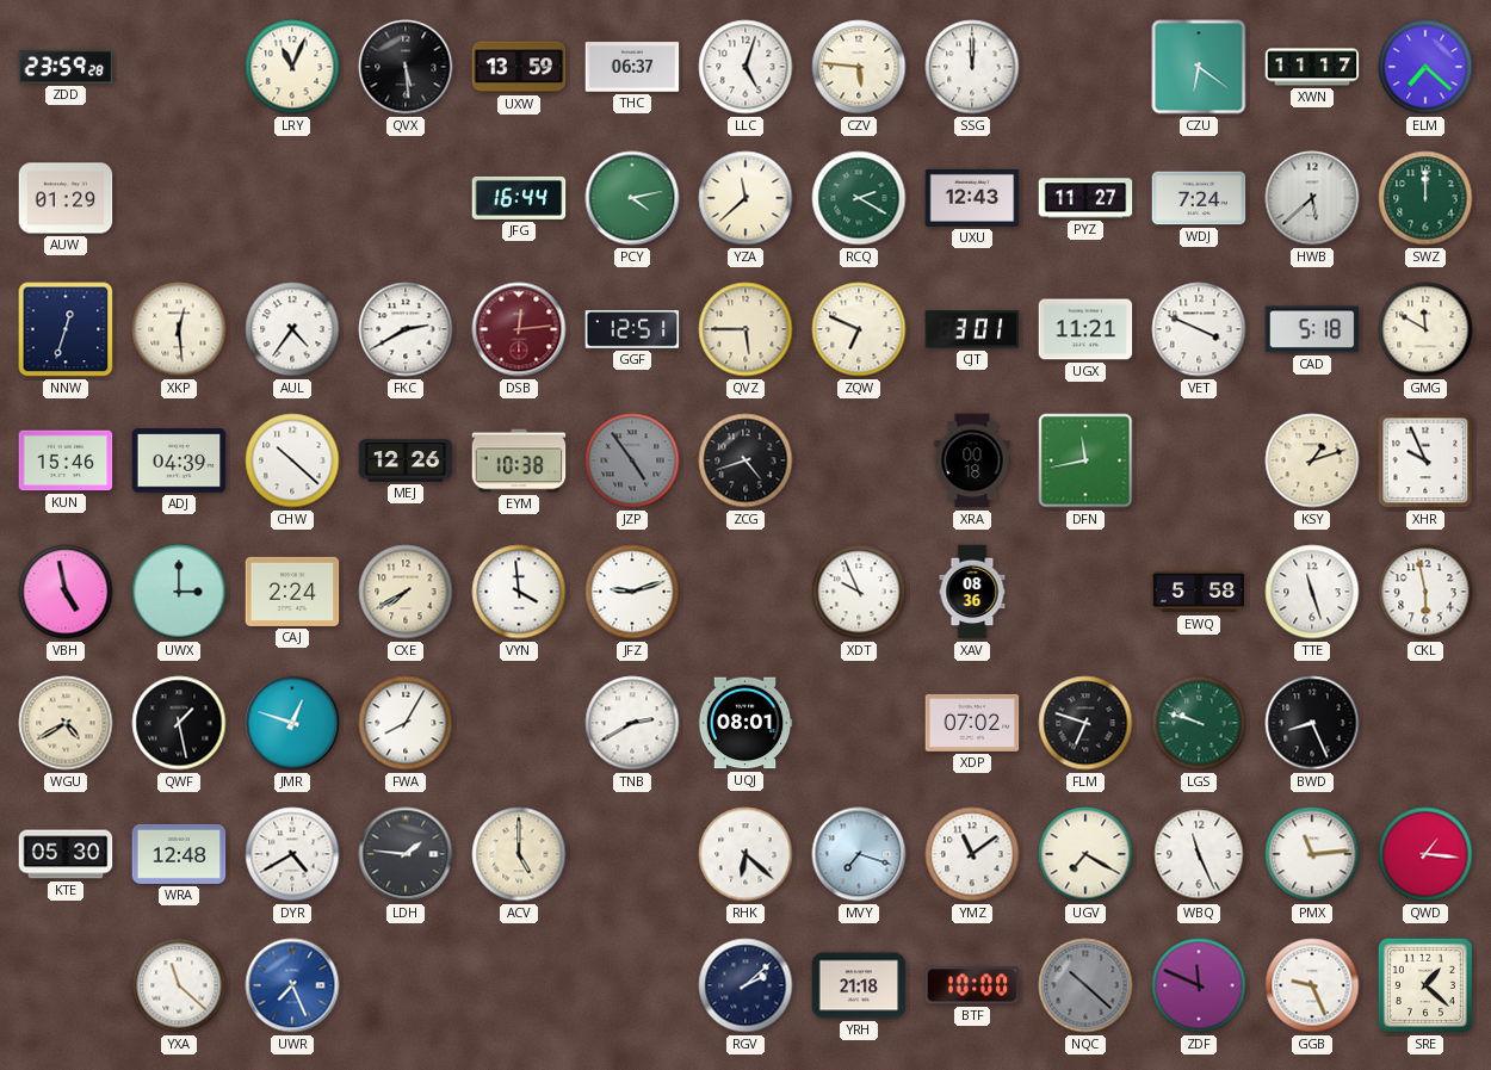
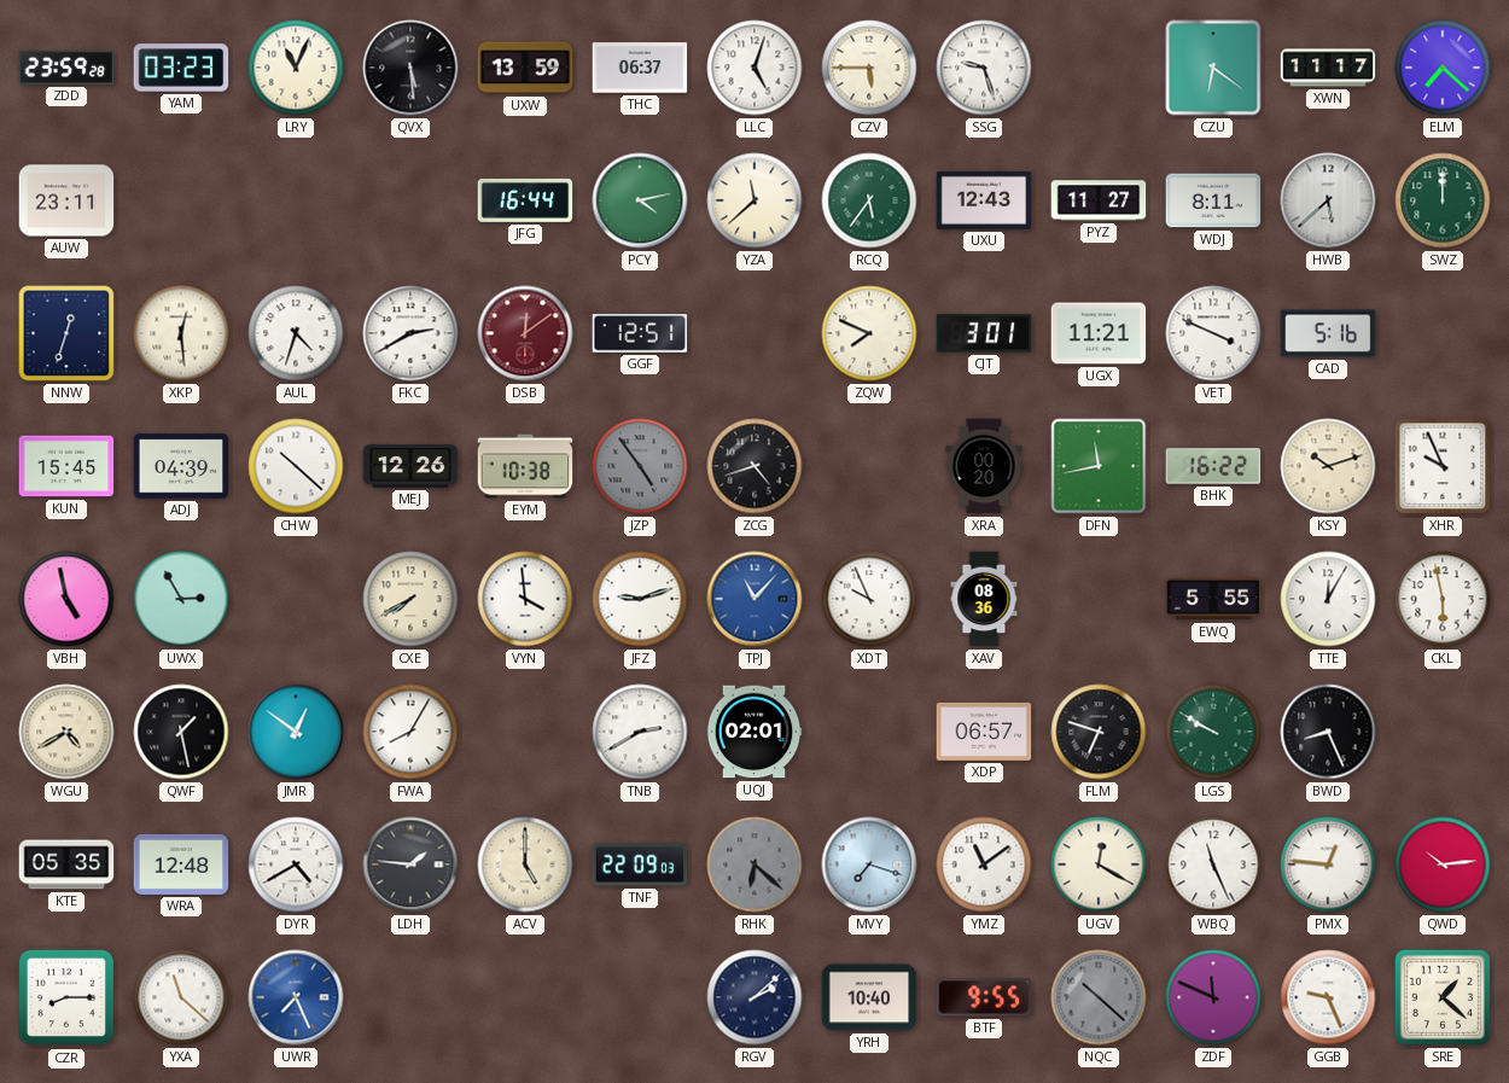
YAM: none -> 03:23
CZV: 5:46 -> 5:45
SSG: 12:00 -> 9:27
AUW: 01:29 -> 23:11
RCQ: 2:20 -> 5:36
WDJ: 7:24 -> 8:11
AUL: 4:36 -> 4:33
DSB: 12:14 -> 12:09
QVZ: 5:45 -> none
ZQW: 6:49 -> 7:49
CAD: 5:18 -> 5:16
GMG: 11:50 -> none
KUN: 15:46 -> 15:45
XRA: 00:18 -> 00:20
BHK: none -> 16:22
KSY: 1:12 -> 10:12
UWX: 3:00 -> 2:55
CAJ: 2:24 -> none
TPJ: none -> 11:07
EWQ: 5:58 -> 5:55
TTE: 11:27 -> 12:05
JMR: 12:48 -> 12:51
UQJ: 08:01 -> 02:01
XDP: 07:02 -> 06:57
LGS: 9:48 -> 9:50
KTE: 05:30 -> 05:35
TNF: none -> 22:09
RHK dial: white -> grey
UGV: 7:20 -> 12:20
PMX: 11:14 -> 12:46
QWD: 1:16 -> 10:14
CZR: none -> 8:15
YRH: 21:18 -> 10:40
BTF: 10:00 -> 9:55
